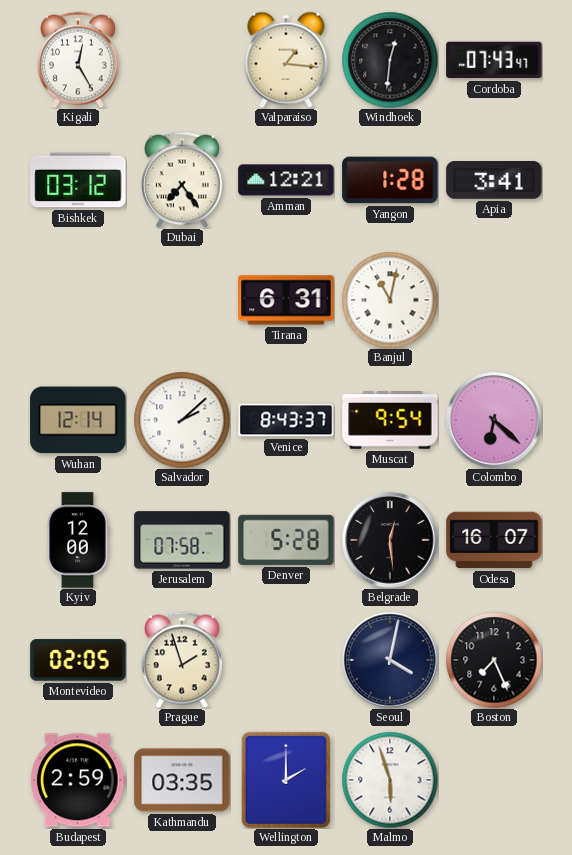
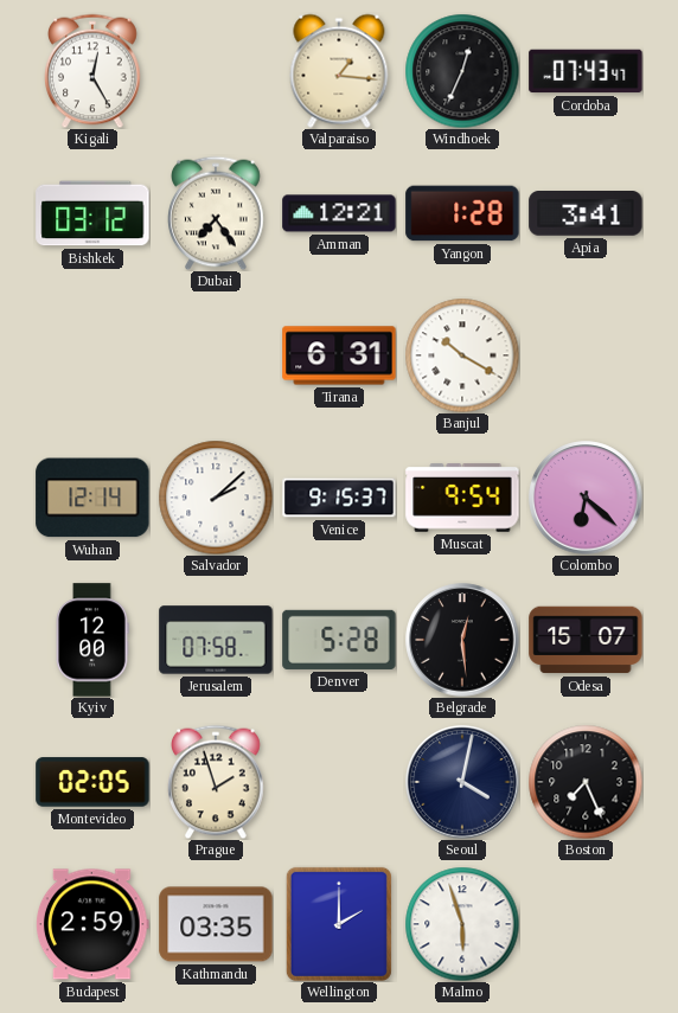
Windhoek: 12:31 -> 12:34
Banjul: 11:02 -> 10:20
Venice: 8:43 -> 9:15
Odesa: 16:07 -> 15:07
